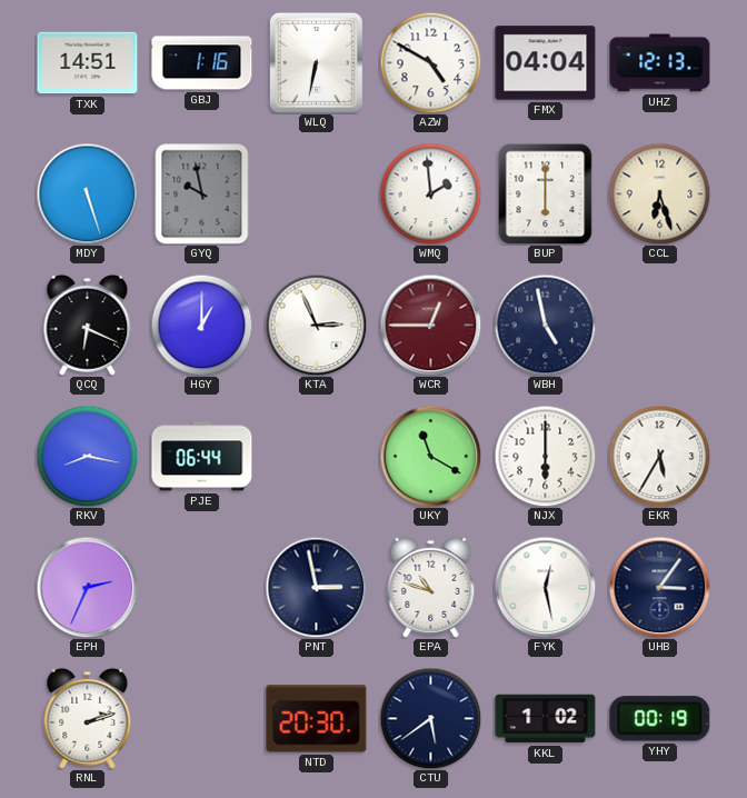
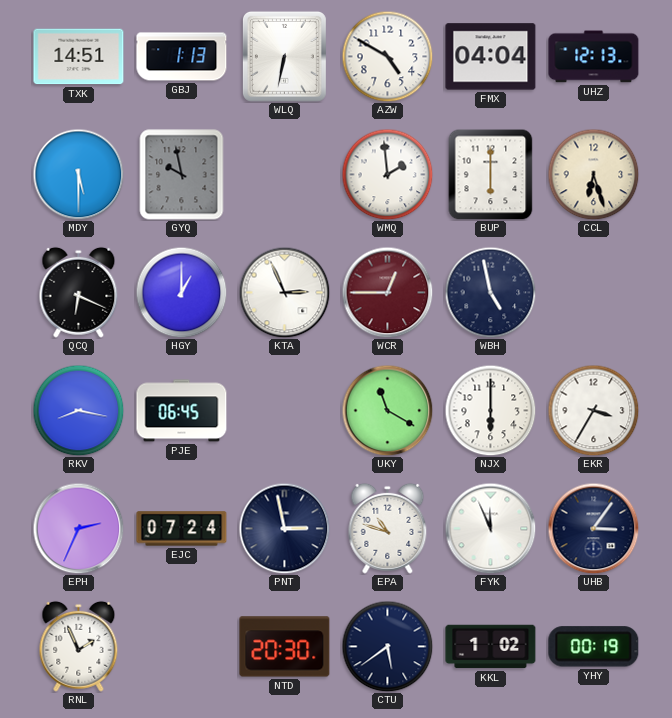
GBJ: 1:16 -> 1:13
MDY: 5:27 -> 5:30
PJE: 06:44 -> 06:45
EKR: 5:35 -> 3:35
EJC: none -> 07:24
FYK: 12:28 -> 11:56
RNL: 2:12 -> 1:56
